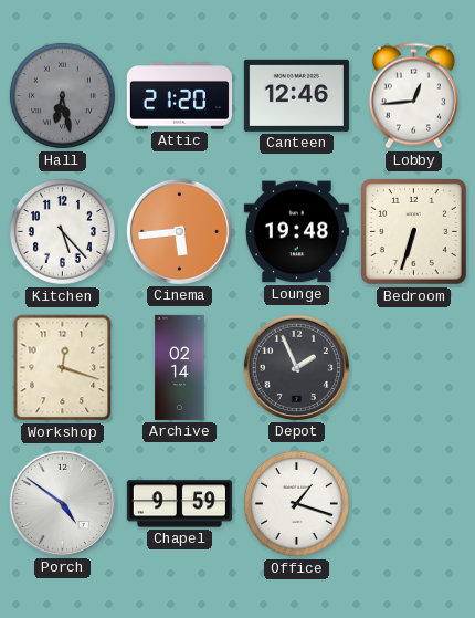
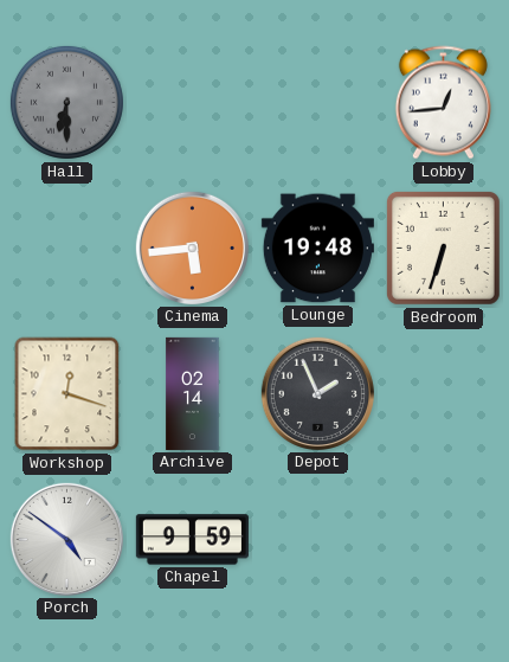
Hall: 6:28 -> 6:30
Attic: 21:20 -> none
Canteen: 12:46 -> none
Kitchen: 5:23 -> none
Office: 1:18 -> none
